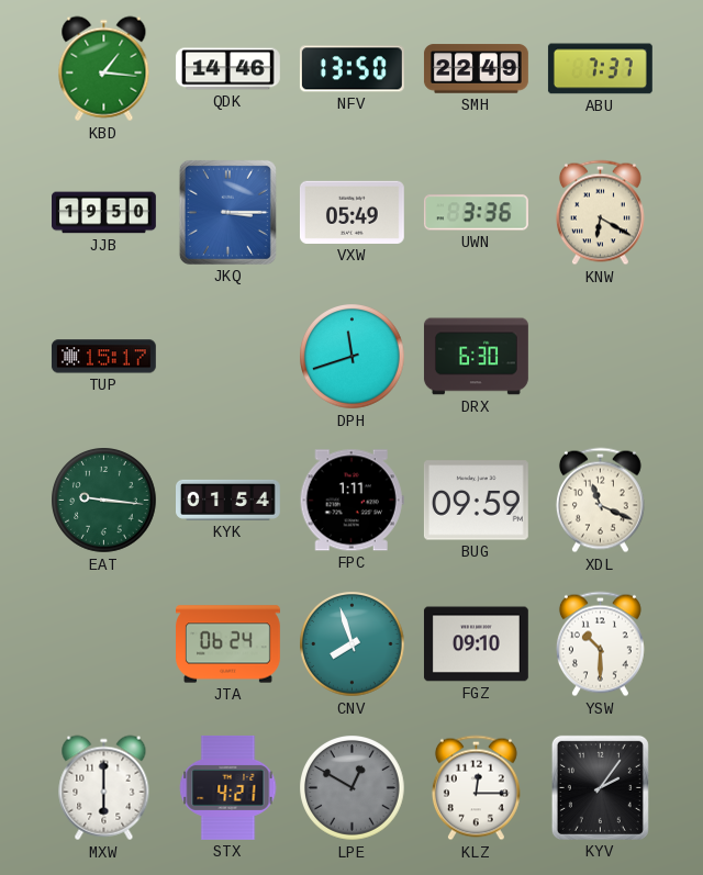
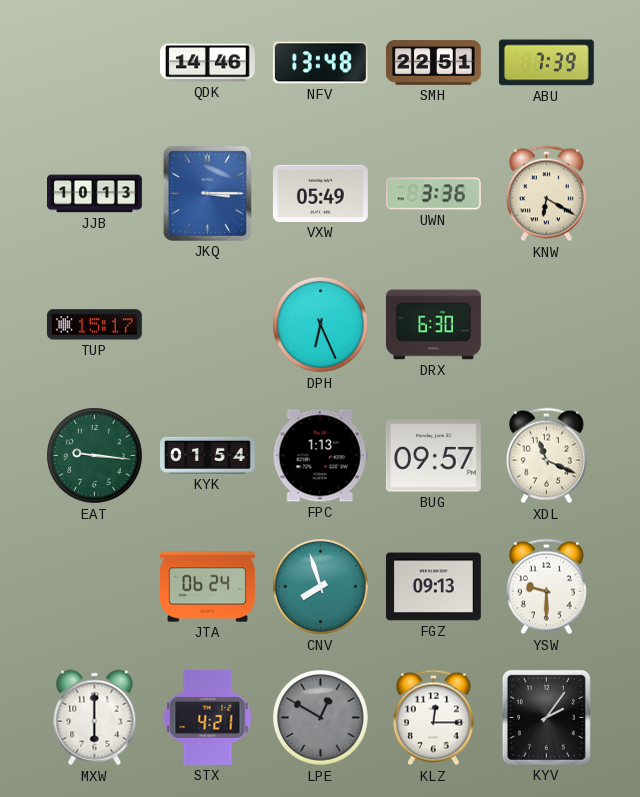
KBD: 1:16 -> none
NFV: 13:50 -> 13:48
SMH: 22:49 -> 22:51
ABU: 7:37 -> 7:39
JJB: 19:50 -> 10:13
DPH: 11:42 -> 6:26
FPC: 1:11 -> 1:13
BUG: 09:59 -> 09:57
FGZ: 09:10 -> 09:13
YSW: 10:30 -> 9:30
